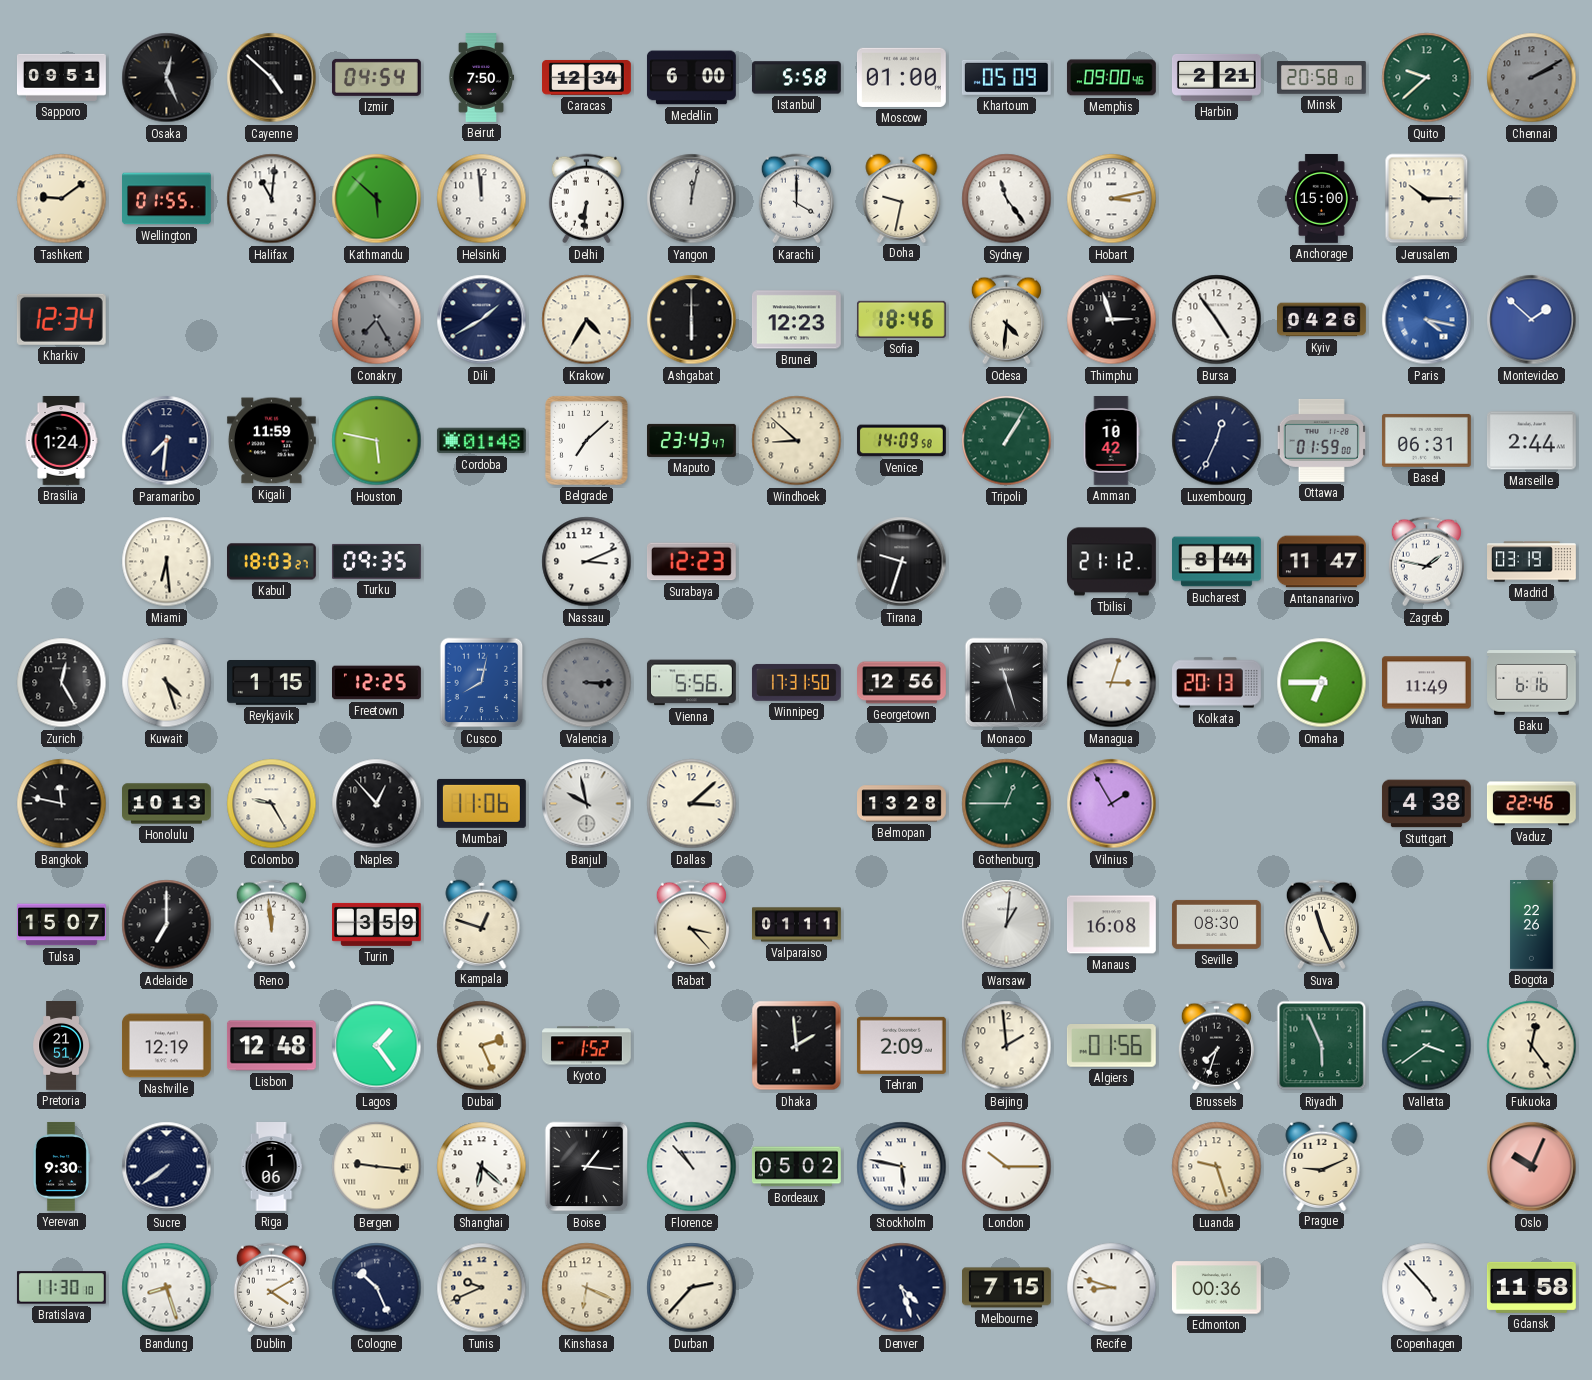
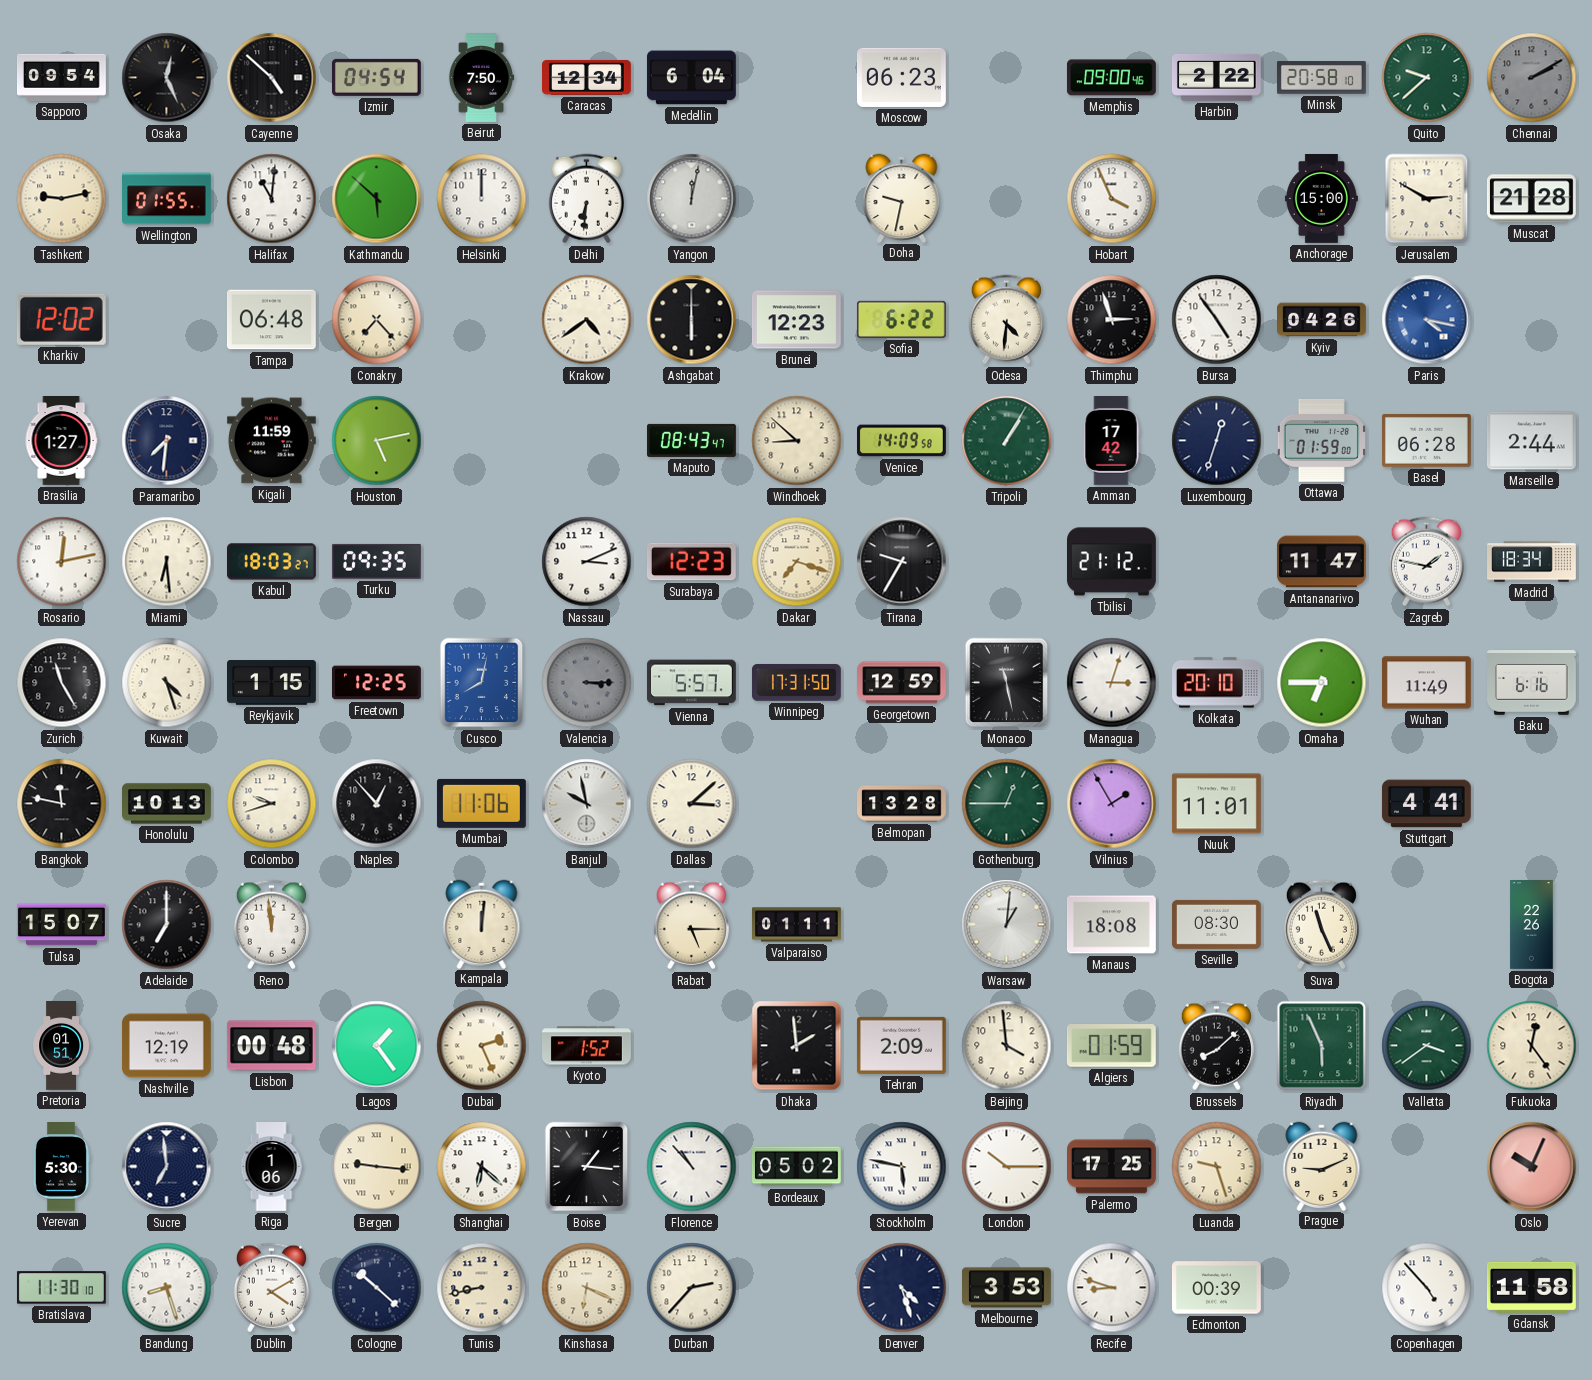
Sapporo: 09:51 -> 09:54
Medellin: 6:00 -> 6:04
Istanbul: 5:58 -> none
Moscow: 01:00 -> 06:23
Khartoum: 05:09 -> none
Harbin: 2:21 -> 2:22
Tashkent: 9:09 -> 9:13
Helsinki: 11:59 -> 12:00
Karachi: 4:00 -> none
Sydney: 11:24 -> none
Hobart: 3:13 -> 3:56
Jerusalem: 10:15 -> 2:50
Muscat: none -> 21:28
Kharkiv: 12:34 -> 12:02
Tampa: none -> 06:48
Conakry: 7:25 -> 7:23
Conakry dial: grey -> cream
Dili: 1:40 -> none
Krakow: 4:35 -> 4:39
Sofia: 18:46 -> 6:22
Montevideo: 1:52 -> none
Brasilia: 1:24 -> 1:27
Houston: 5:47 -> 5:13
Cordoba: 01:48 -> none
Belgrade: 7:08 -> none
Maputo: 23:43 -> 08:43
Amman: 10:42 -> 17:42
Luxembourg: 12:34 -> 12:33
Basel: 06:31 -> 06:28
Rosario: none -> 12:13
Dakar: none -> 7:18
Tirana: 9:33 -> 9:35
Bucharest: 8:44 -> none
Madrid: 03:19 -> 18:34
Zurich: 12:25 -> 11:25
Vienna: 5:56 -> 5:57
Georgetown: 12:56 -> 12:59
Monaco: 11:27 -> 11:28
Kolkata: 20:13 -> 20:10
Colombo: 9:25 -> 9:42
Nuuk: none -> 11:01
Stuttgart: 4:38 -> 4:41
Vaduz: 22:46 -> none
Turin: 3:59 -> none
Kampala: 12:48 -> 12:01
Rabat: 3:23 -> 5:15
Manaus: 16:08 -> 18:08
Pretoria: 21:51 -> 01:51
Lisbon: 12:48 -> 00:48
Beijing: 1:59 -> 3:59
Algiers: 01:56 -> 01:59
Brussels: 7:33 -> 8:08
Yerevan: 9:30 -> 5:30
Sucre: 7:39 -> 6:59
Palermo: none -> 17:25
Cologne: 10:26 -> 10:22
Tunis: 9:41 -> 8:43
Melbourne: 7:15 -> 3:53
Edmonton: 00:36 -> 00:39
